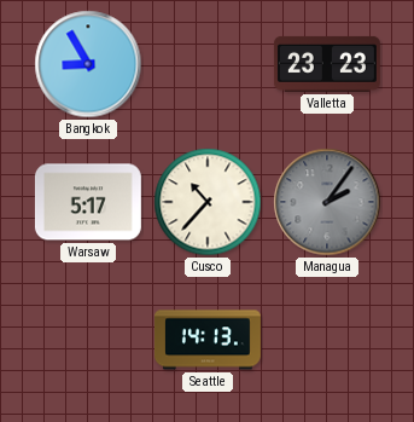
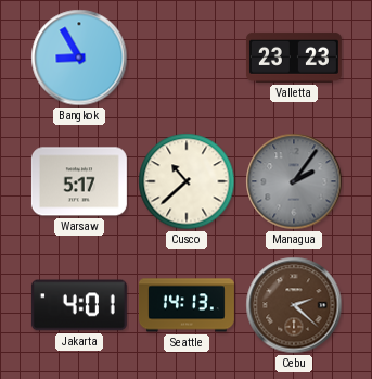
Cusco: 10:37 -> 10:38
Jakarta: none -> 4:01
Cebu: none -> 2:22
